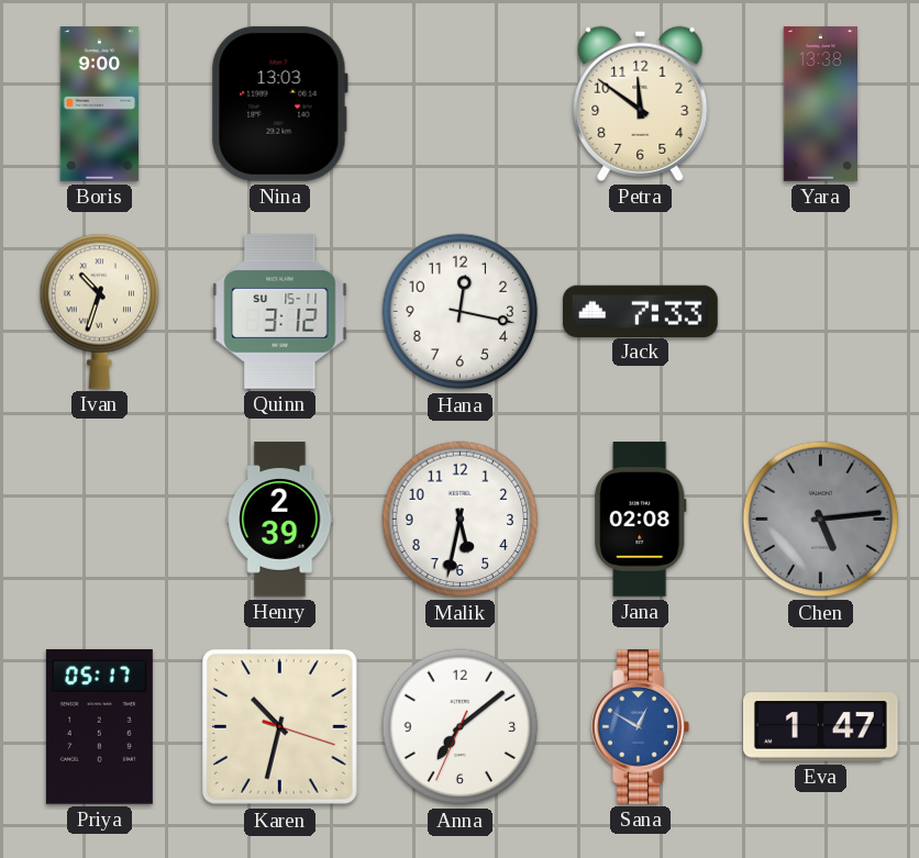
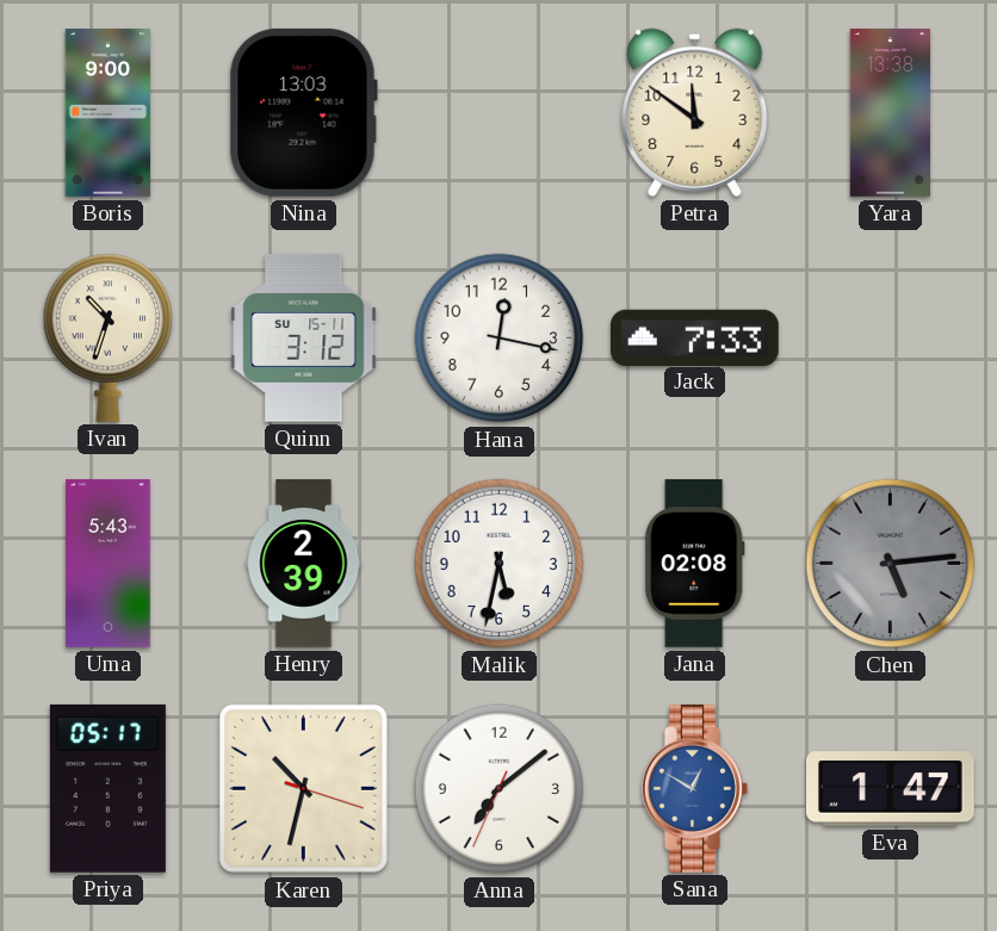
Uma: none -> 5:43
